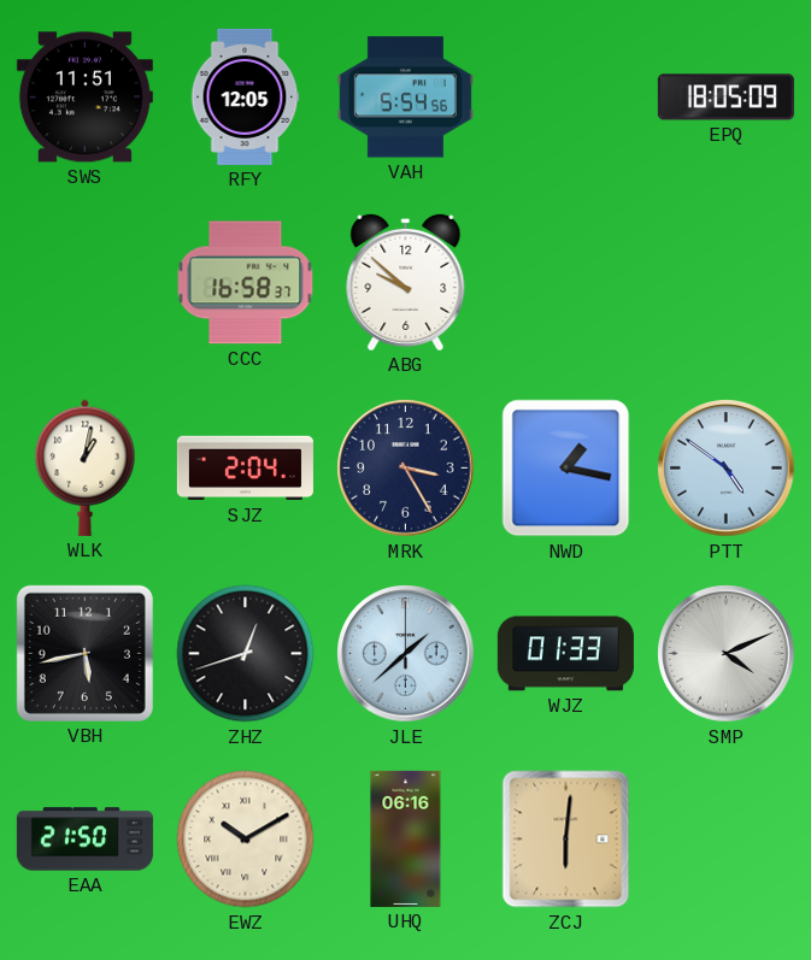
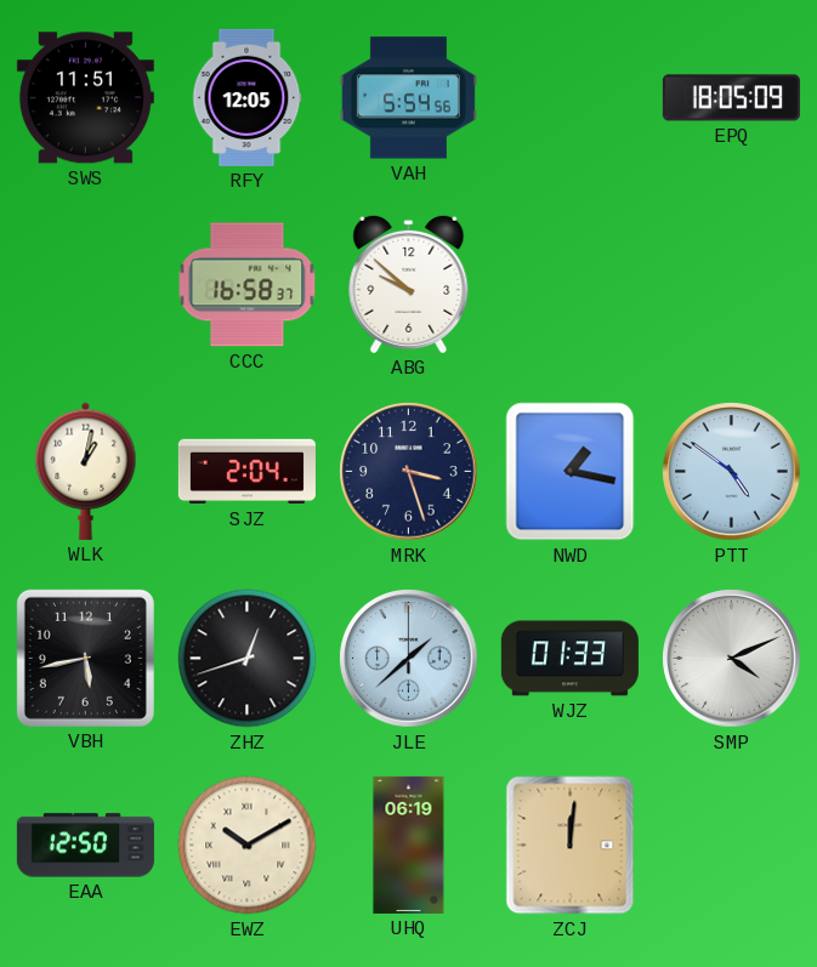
MRK: 3:25 -> 3:27
EAA: 21:50 -> 12:50
UHQ: 06:16 -> 06:19
ZCJ: 6:01 -> 12:01
